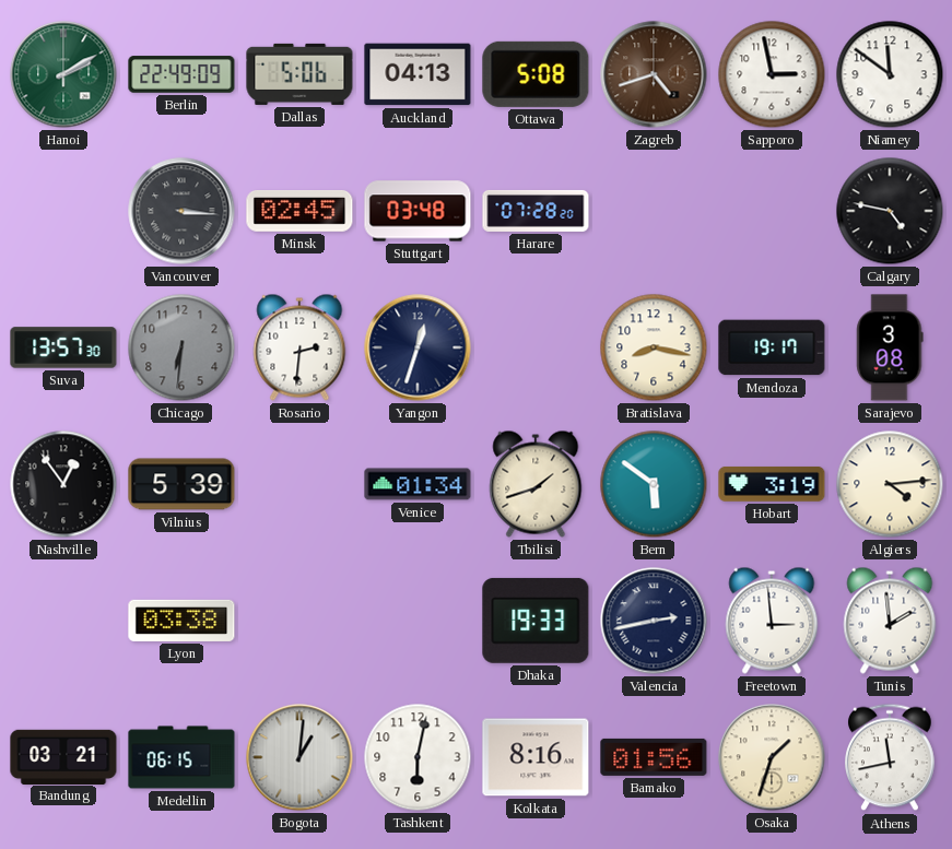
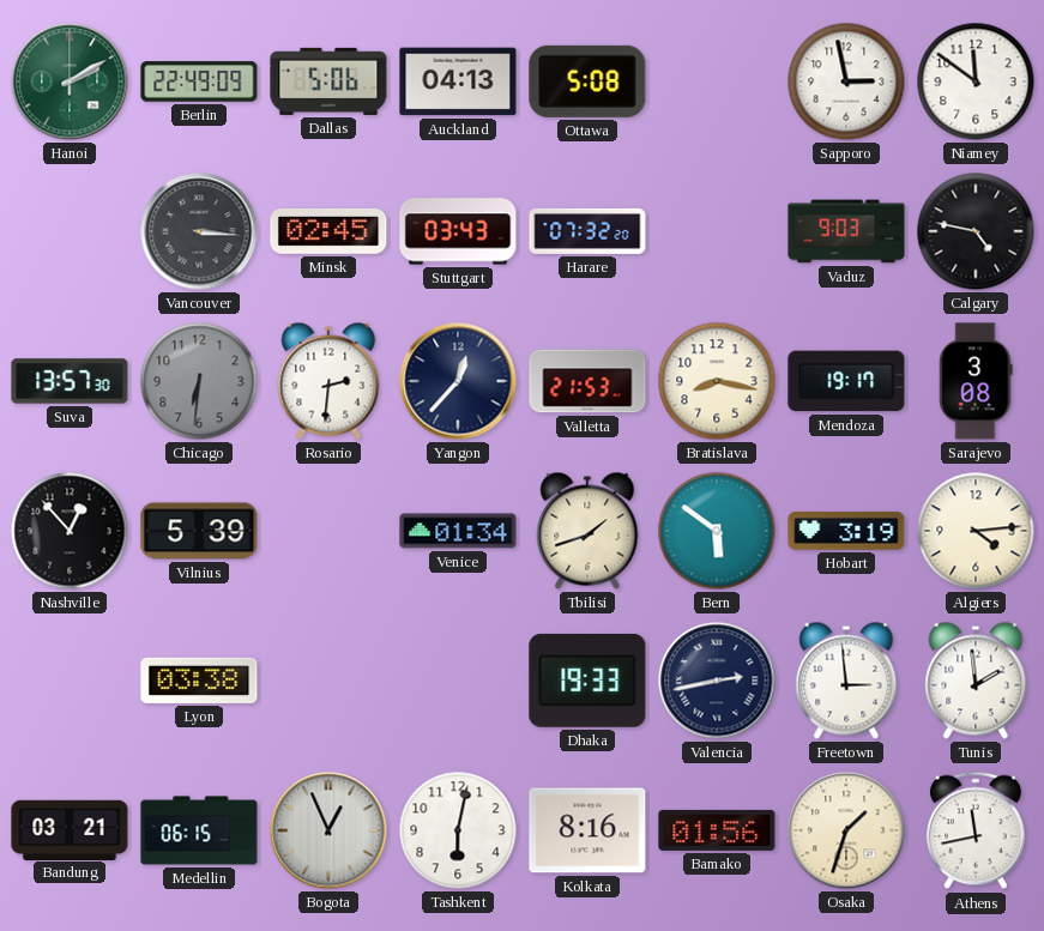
Zagreb: 4:42 -> none
Stuttgart: 03:48 -> 03:43
Harare: 07:28 -> 07:32
Vaduz: none -> 9:03
Yangon: 12:33 -> 12:37
Valletta: none -> 21:53
Nashville: 12:54 -> 12:53
Bogota: 1:01 -> 12:56
